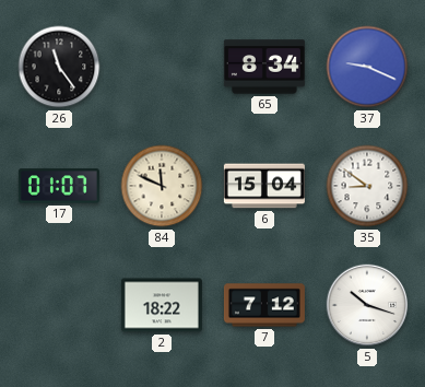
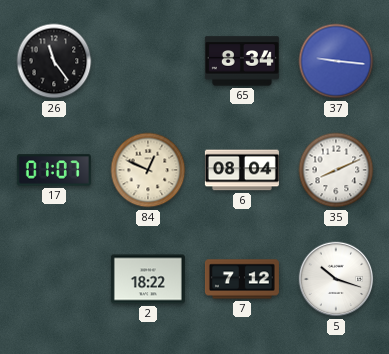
37: 9:19 -> 9:16
84: 11:49 -> 12:49
6: 15:04 -> 08:04
35: 8:51 -> 8:11
